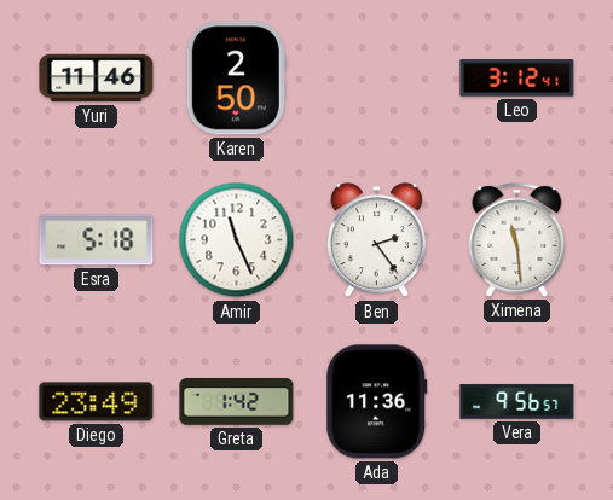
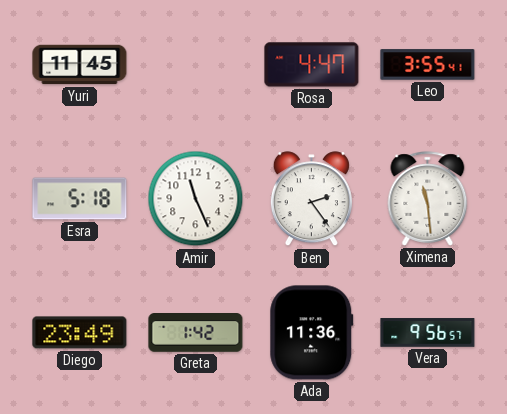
Yuri: 11:46 -> 11:45
Karen: 2:50 -> none
Rosa: none -> 4:47
Leo: 3:12 -> 3:55
